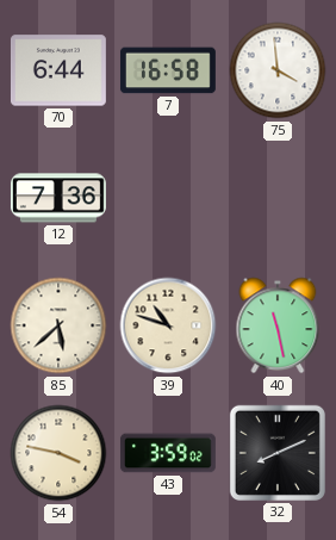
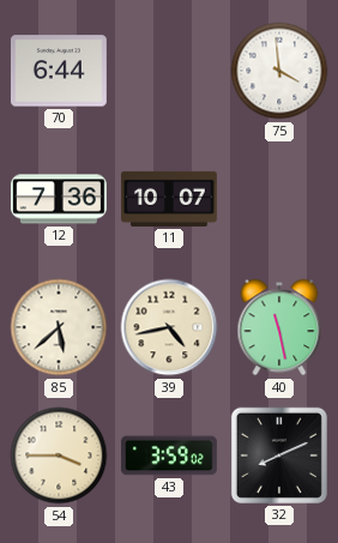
7: 16:58 -> none
11: none -> 10:07
39: 10:48 -> 4:43
54: 3:47 -> 3:45
